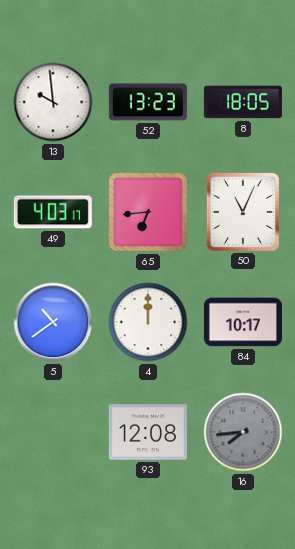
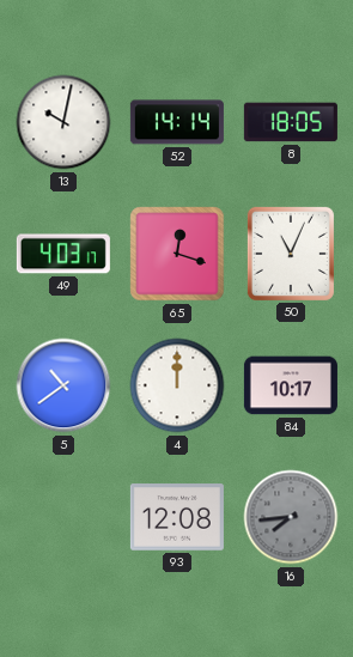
13: 9:59 -> 10:02
52: 13:23 -> 14:14
65: 6:44 -> 12:18
